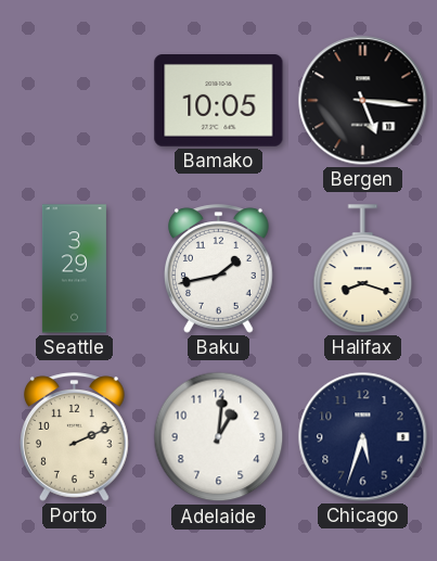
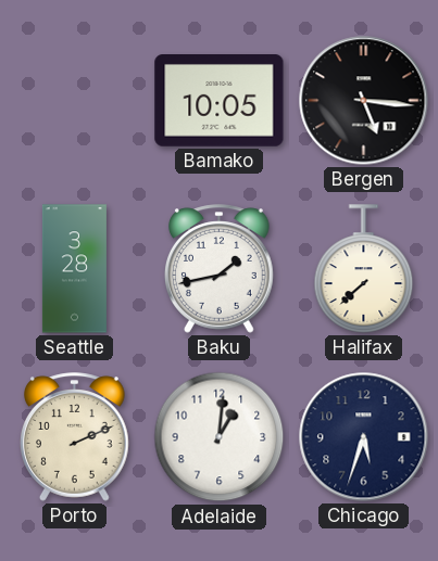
Seattle: 3:29 -> 3:28
Halifax: 8:18 -> 7:38
